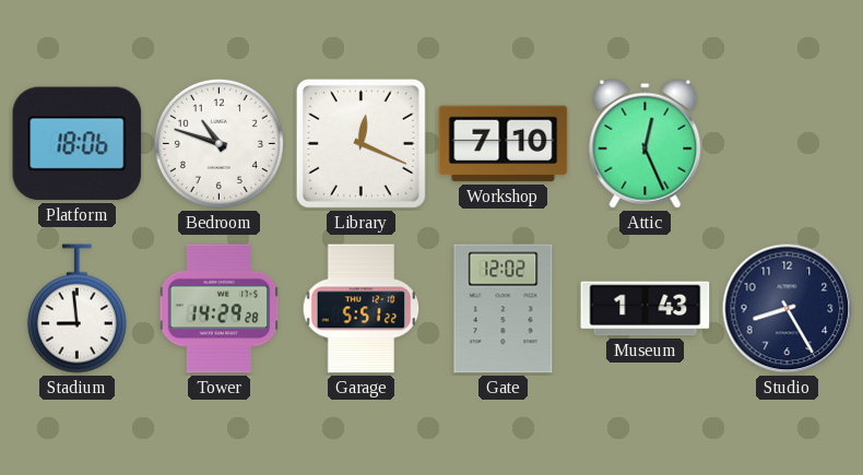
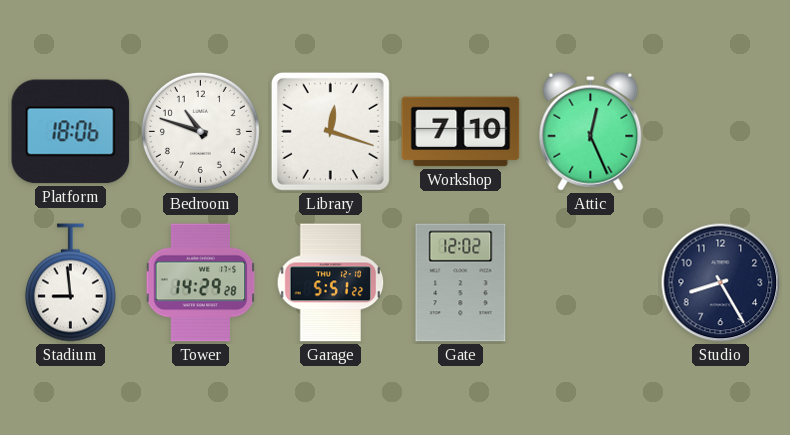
Library: 12:19 -> 12:18
Museum: 1:43 -> none
